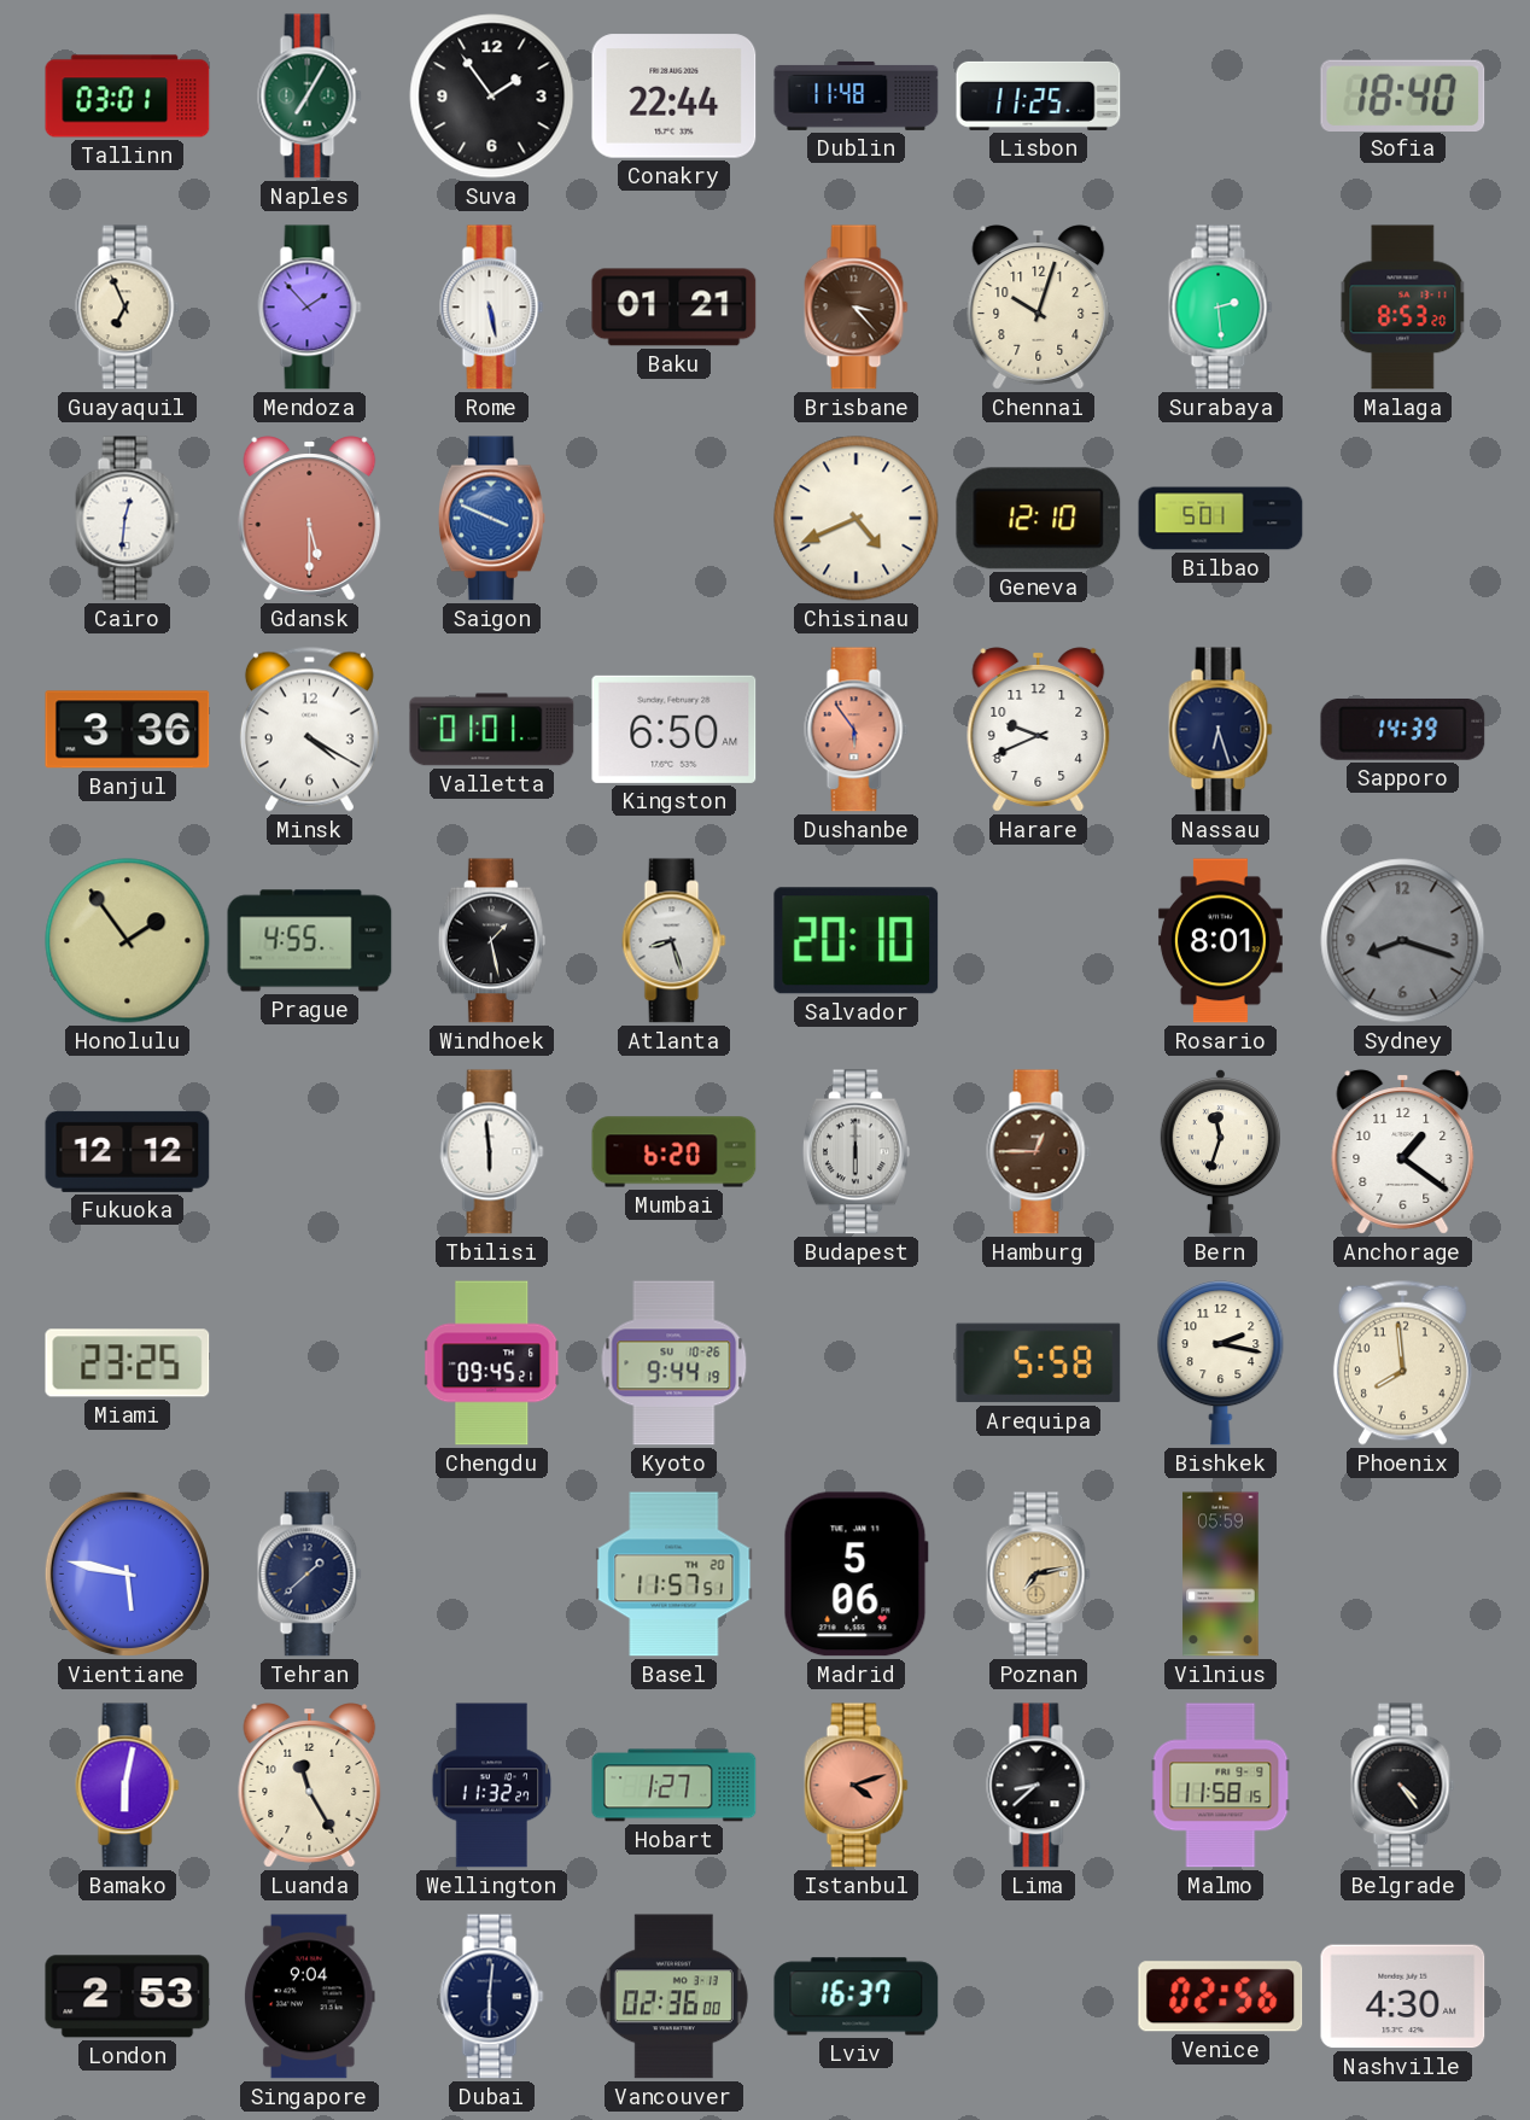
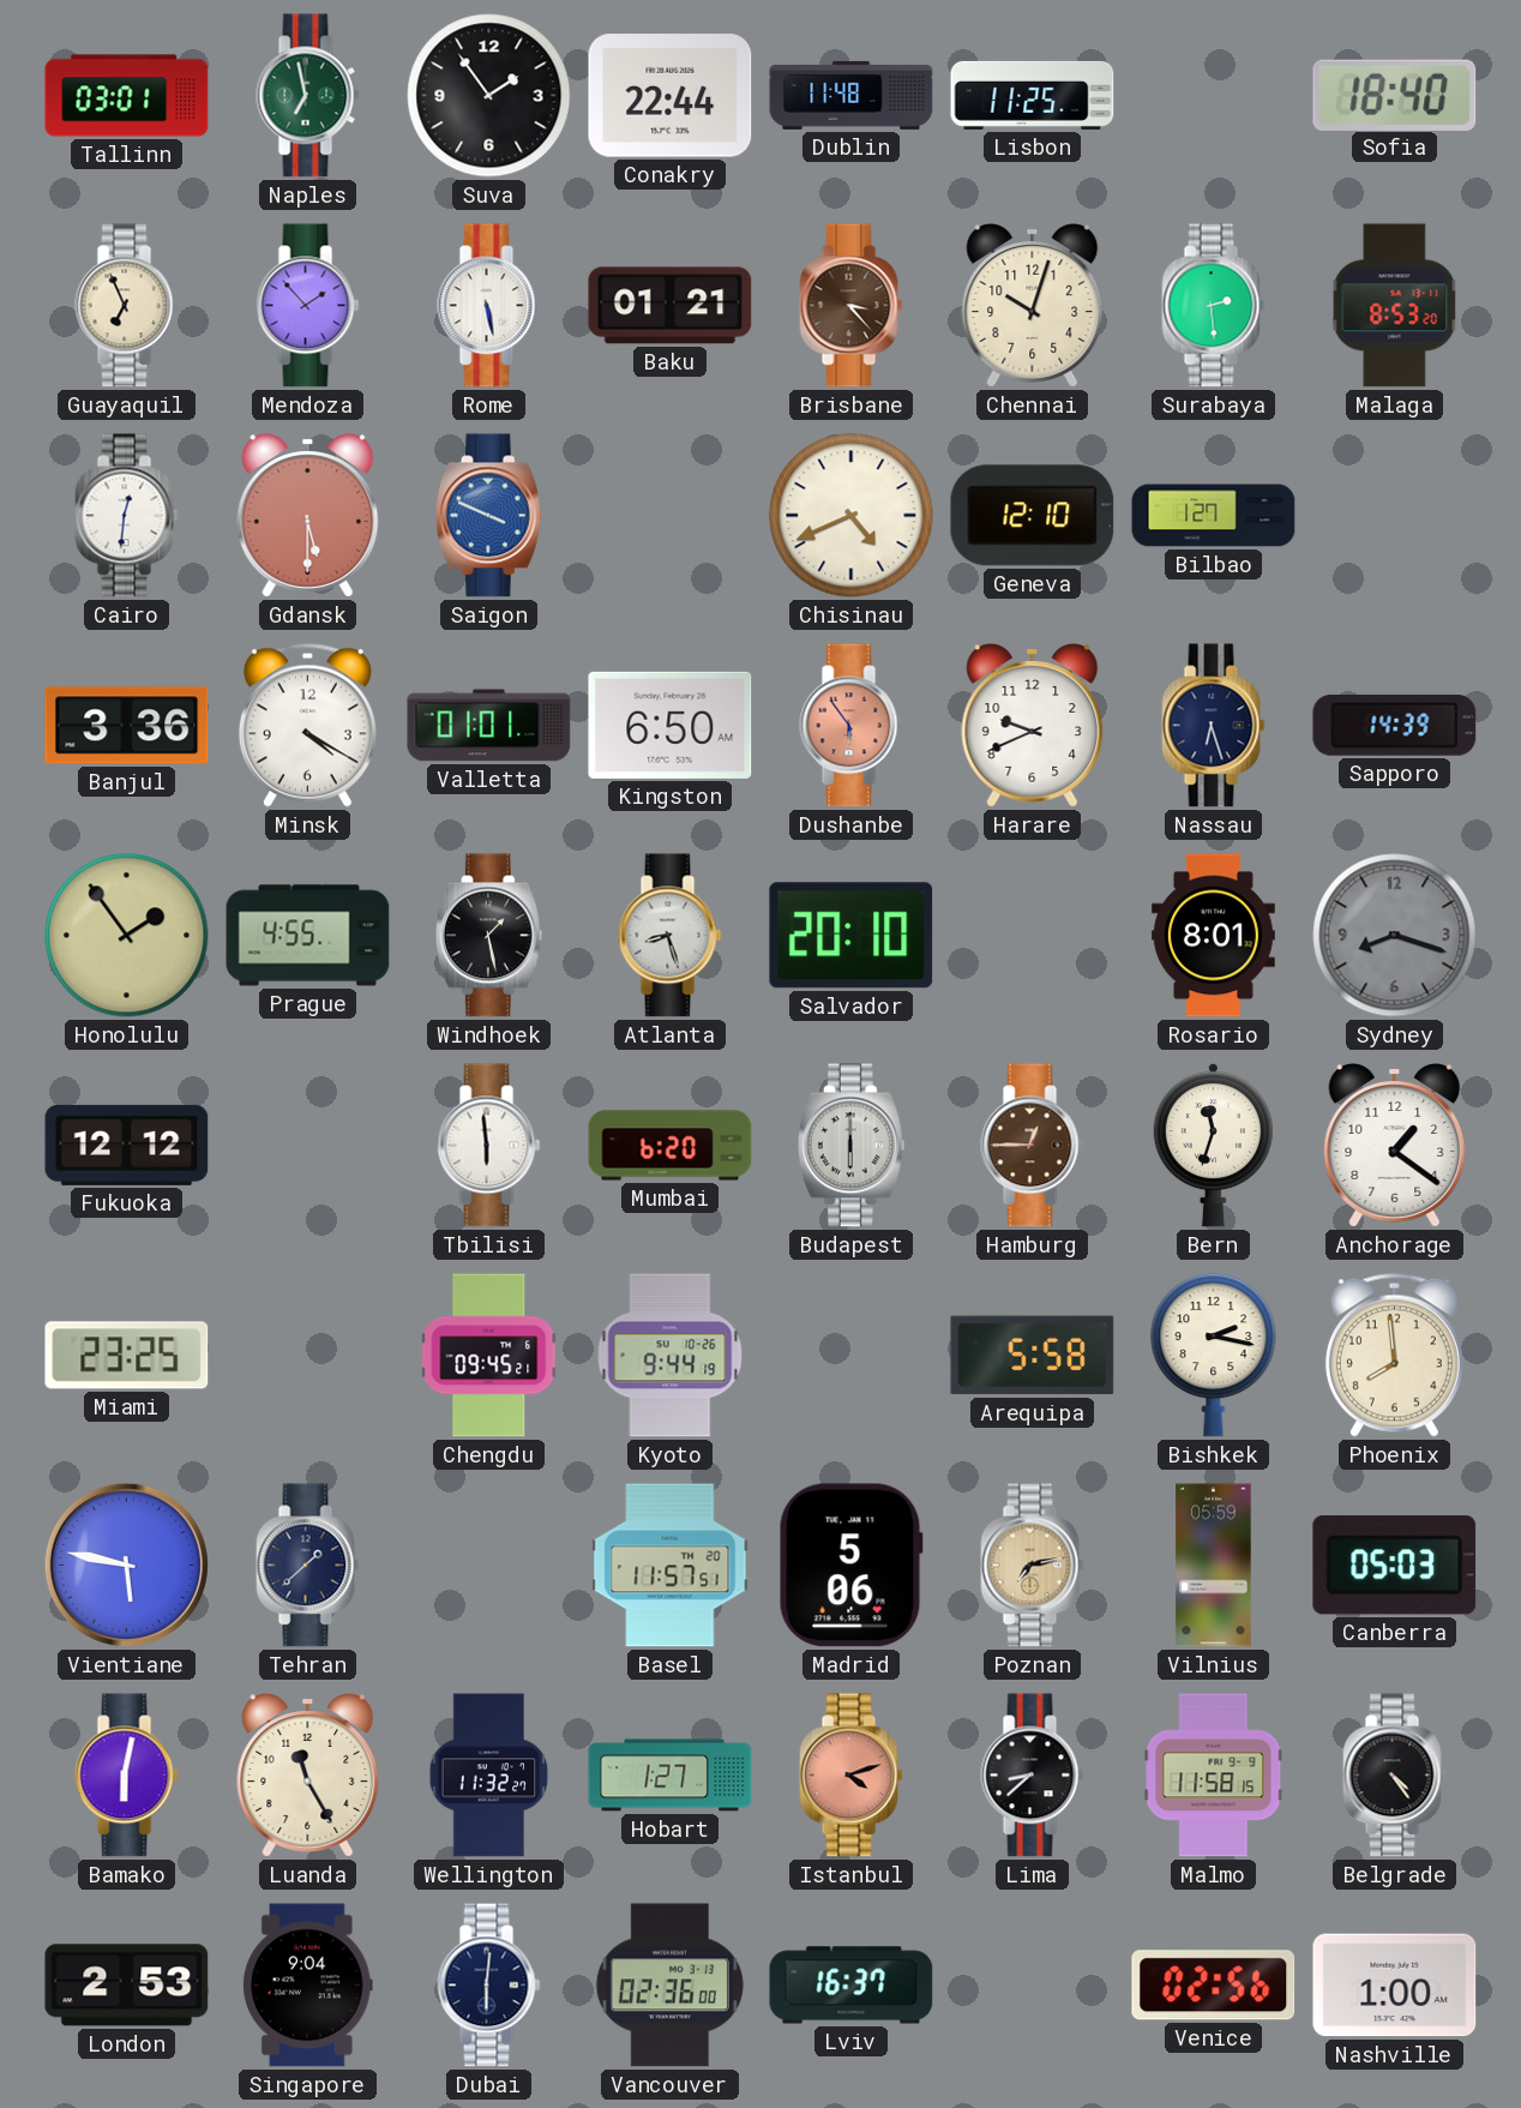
Naples: 7:05 -> 6:58
Bilbao: 5:01 -> 1:27
Canberra: none -> 05:03
Nashville: 4:30 -> 1:00
